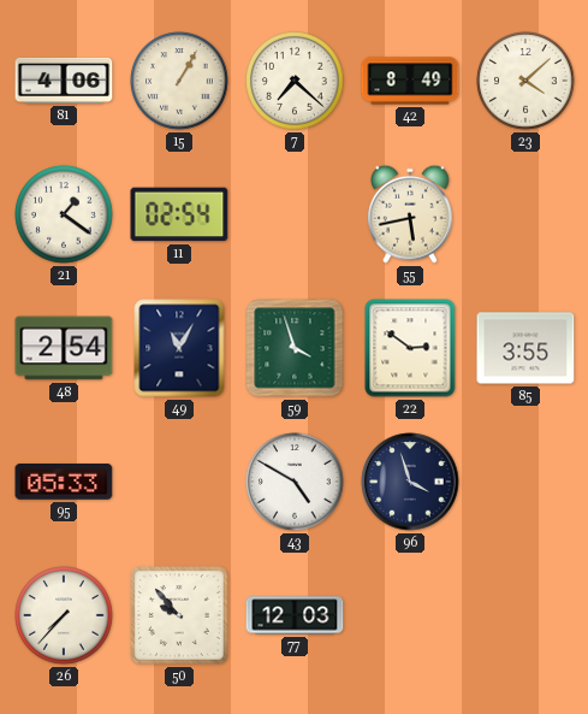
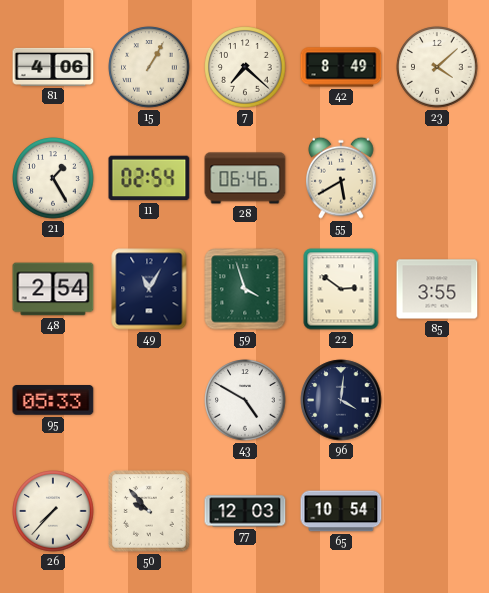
21: 1:21 -> 1:25
28: none -> 06:46
55: 5:43 -> 5:40
96: 3:57 -> 4:01
65: none -> 10:54
